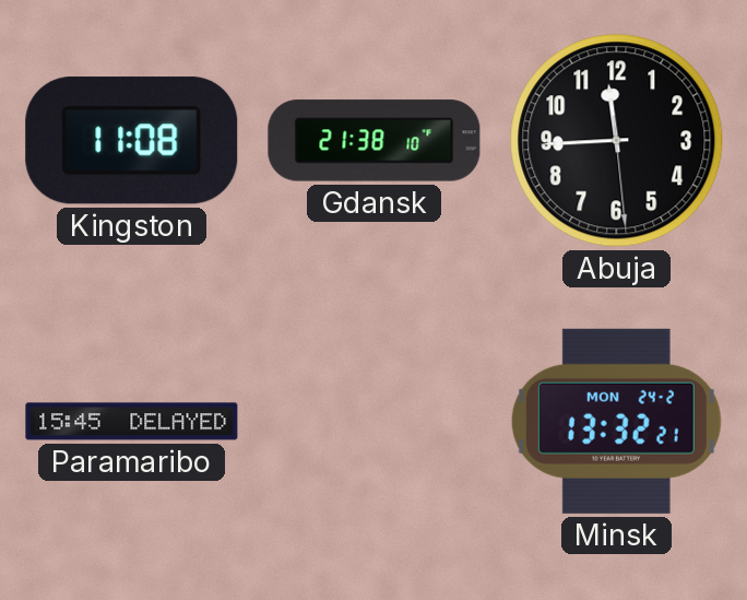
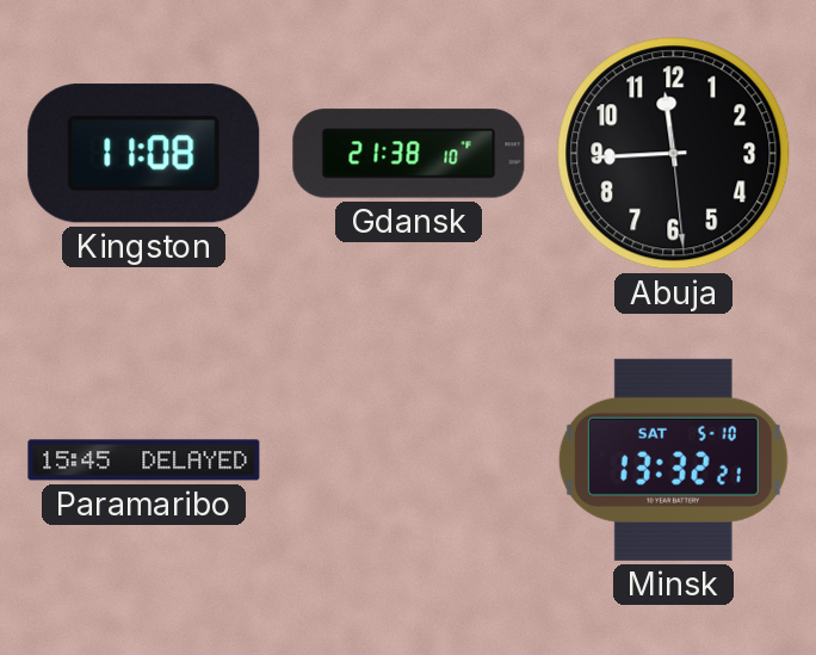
Minsk date: MON 24-2 -> SAT 5-10
